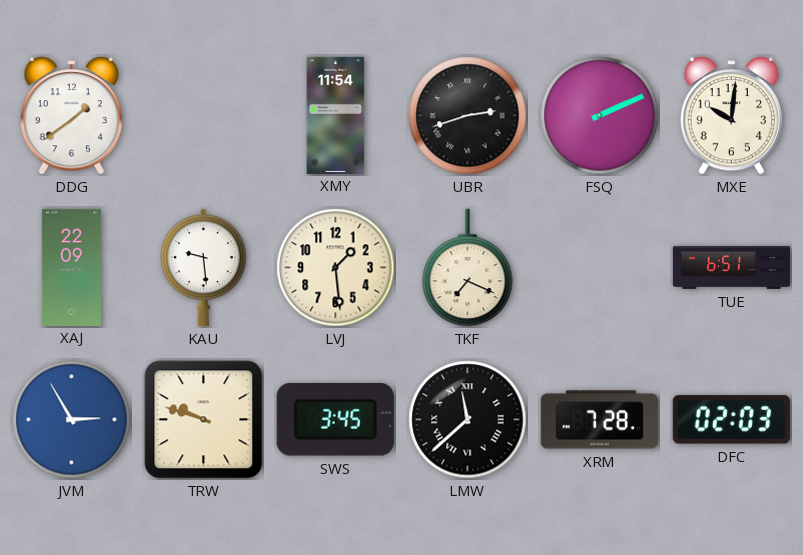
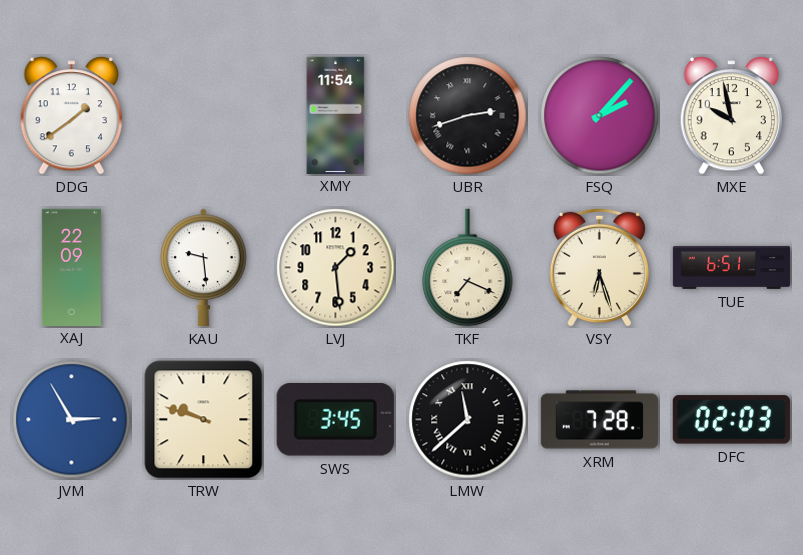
FSQ: 2:11 -> 2:07
MXE: 10:01 -> 9:58
VSY: none -> 6:27
